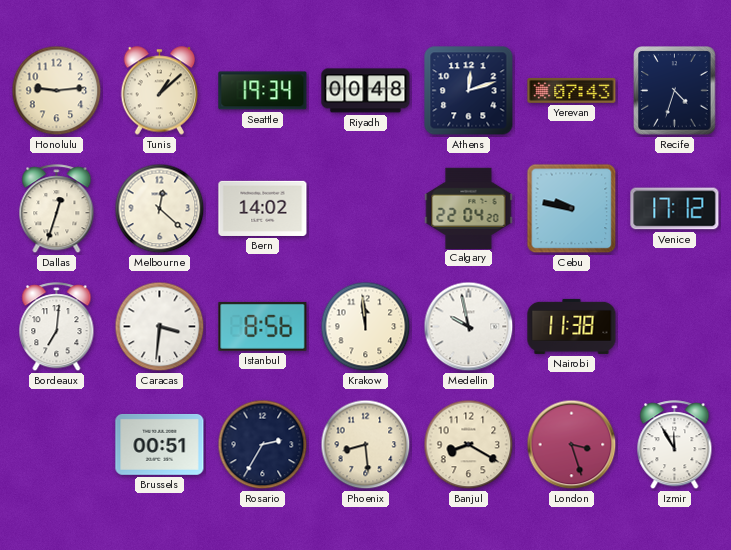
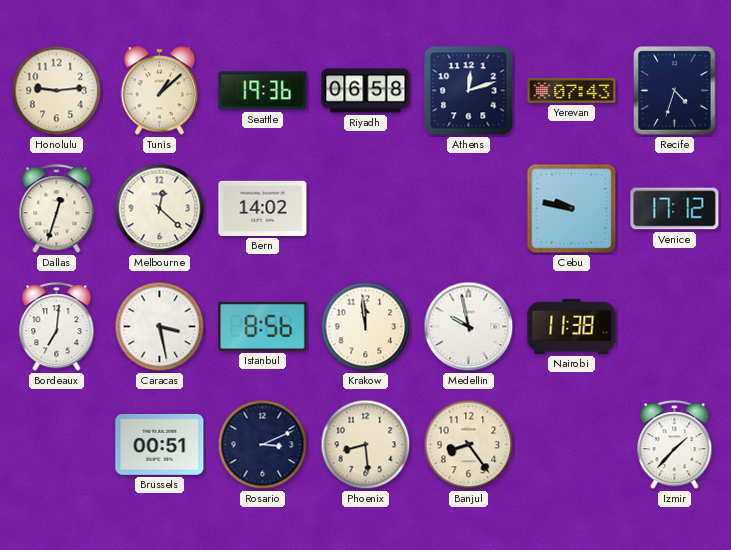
Seattle: 19:34 -> 19:36
Riyadh: 00:48 -> 06:58
Calgary: 22:04 -> none
Caracas: 3:31 -> 3:28
Rosario: 2:35 -> 3:11
Banjul: 8:20 -> 8:24
London: 3:27 -> none
Izmir: 11:55 -> 1:37
